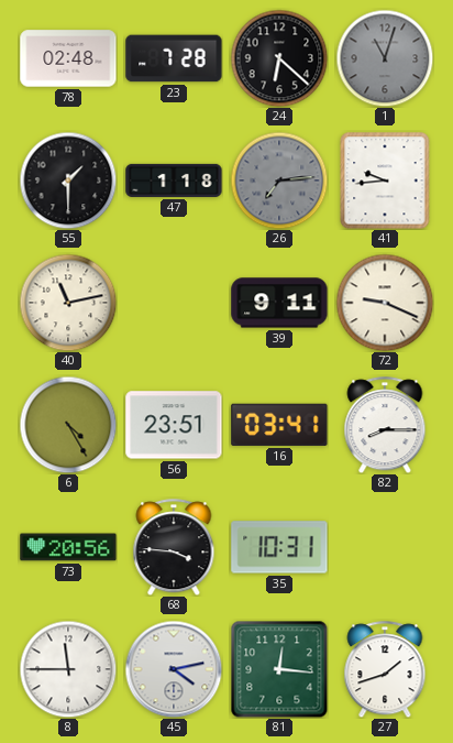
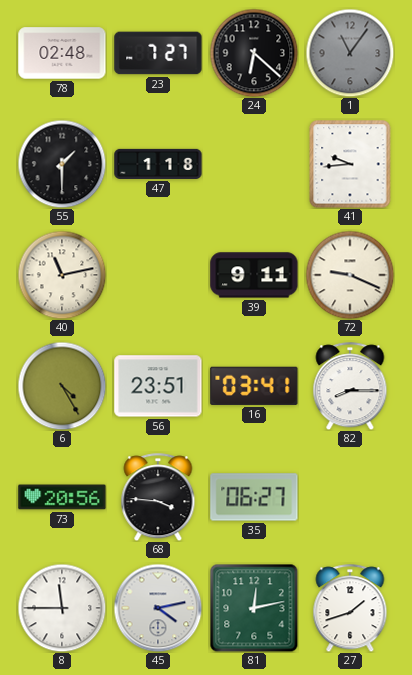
23: 7:28 -> 7:27
1: 11:03 -> 11:06
26: 7:14 -> none
35: 10:31 -> 06:27
81: 12:16 -> 12:13
